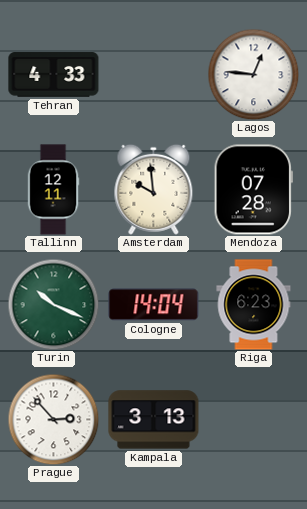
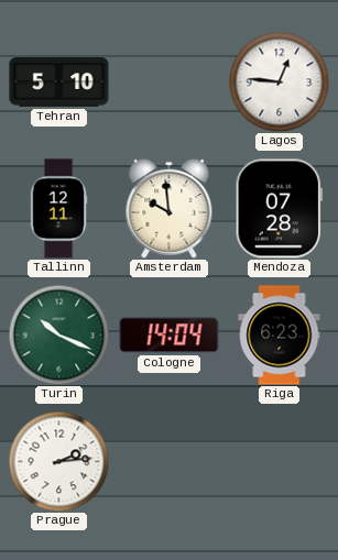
Tehran: 4:33 -> 5:10
Prague: 2:53 -> 2:14
Kampala: 3:13 -> none
